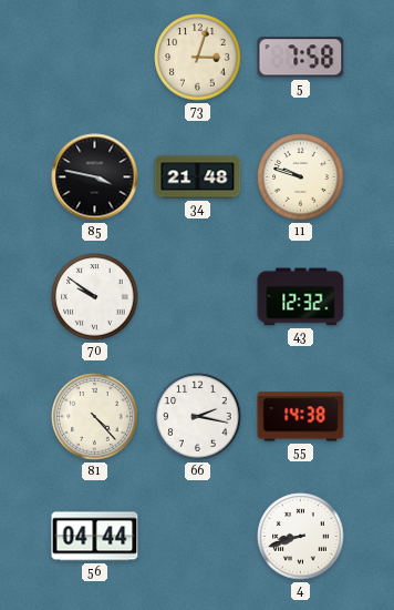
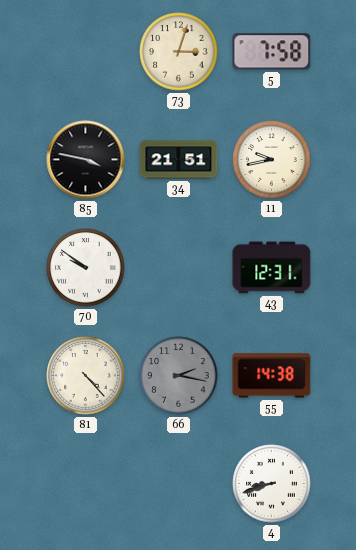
34: 21:48 -> 21:51
11: 9:48 -> 9:43
43: 12:32 -> 12:31
66 dial: white -> grey
56: 04:44 -> none
